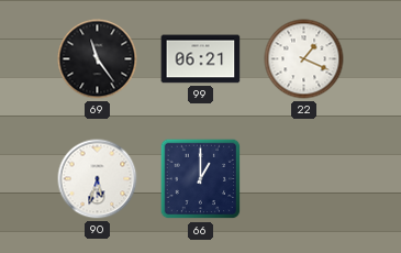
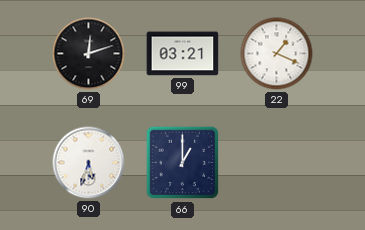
69: 11:24 -> 12:12
99: 06:21 -> 03:21
